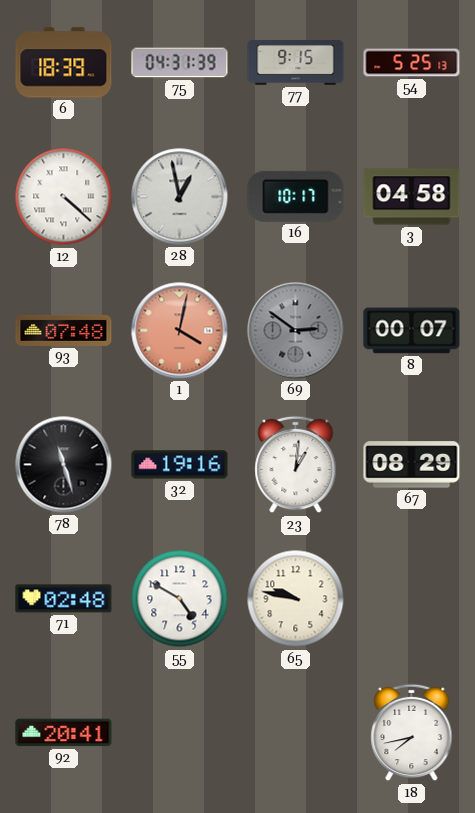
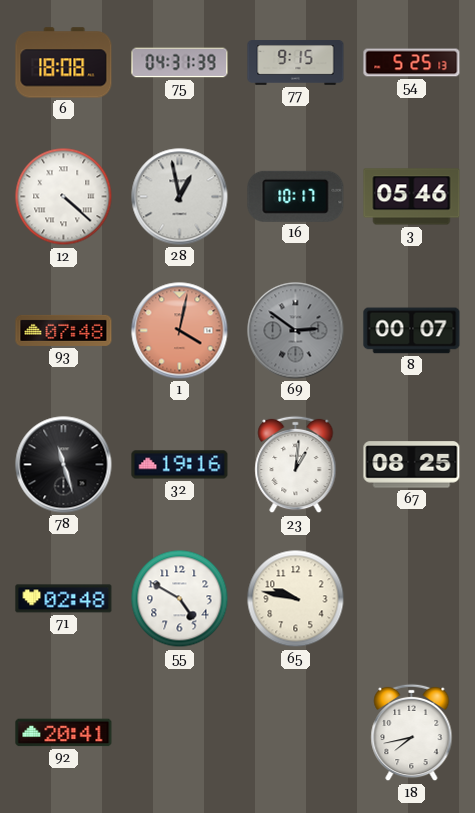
6: 18:39 -> 18:08
3: 04:58 -> 05:46
67: 08:29 -> 08:25
